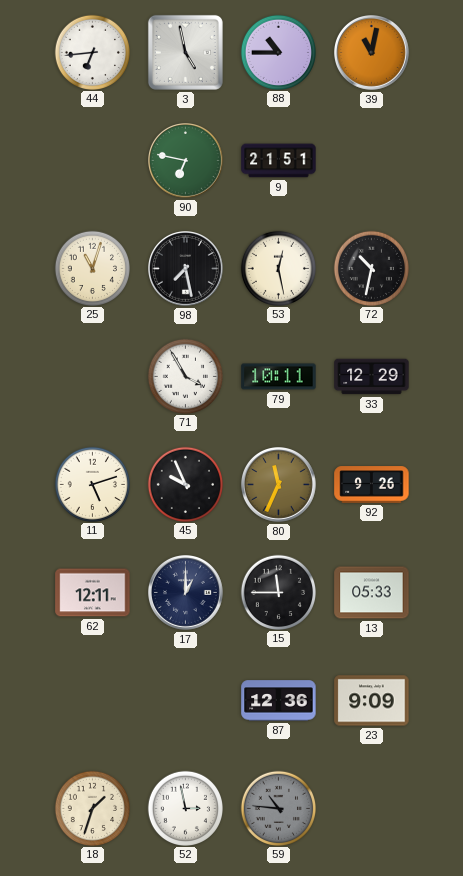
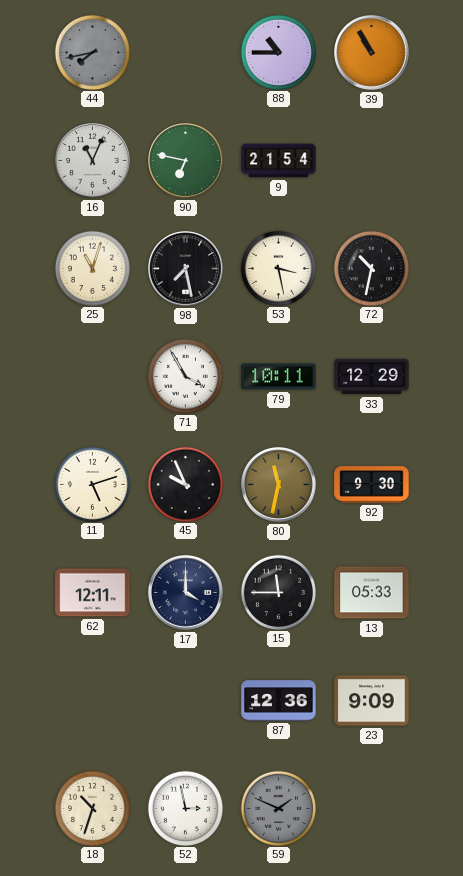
44: 6:44 -> 7:43
44 dial: white -> grey
3: 4:58 -> none
39: 11:02 -> 10:55
16: none -> 11:04
9: 21:51 -> 21:54
53: 12:28 -> 3:28
80: 11:34 -> 11:32
92: 9:26 -> 9:30
17: 1:00 -> 4:00
18: 1:33 -> 10:33
59: 10:46 -> 1:49
